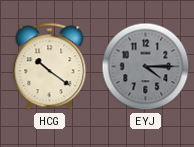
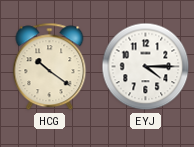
EYJ dial: grey -> white
